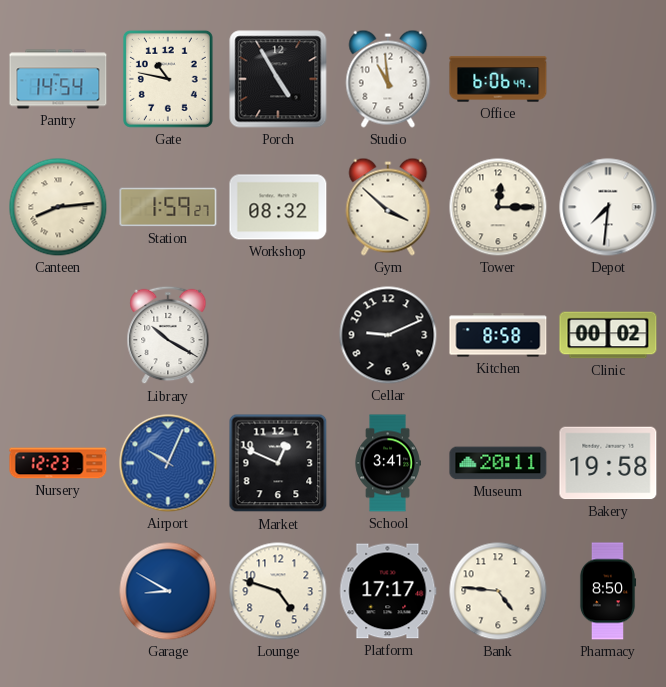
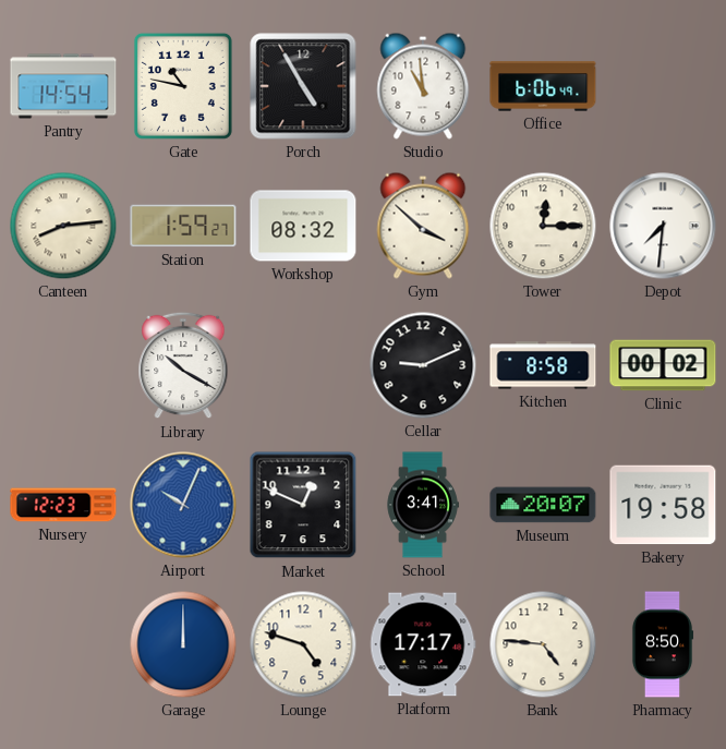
Museum: 20:11 -> 20:07
Garage: 8:50 -> 12:00
